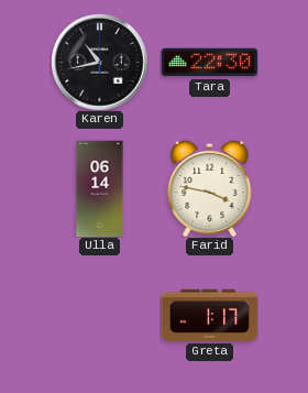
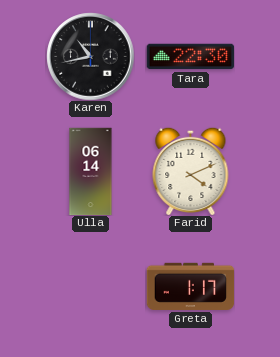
Farid: 3:47 -> 4:11
